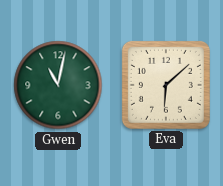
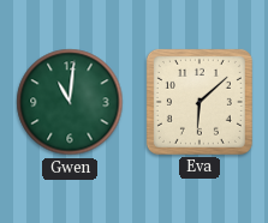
Gwen: 11:02 -> 11:01
